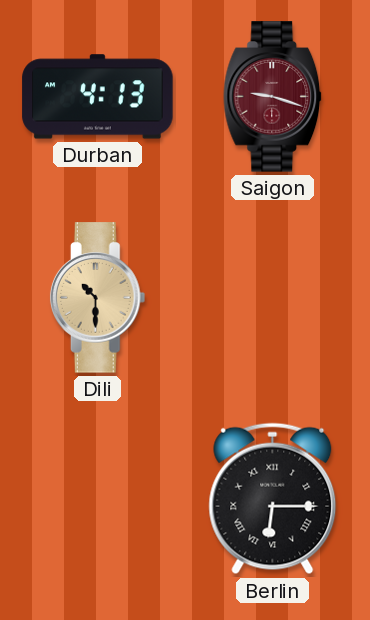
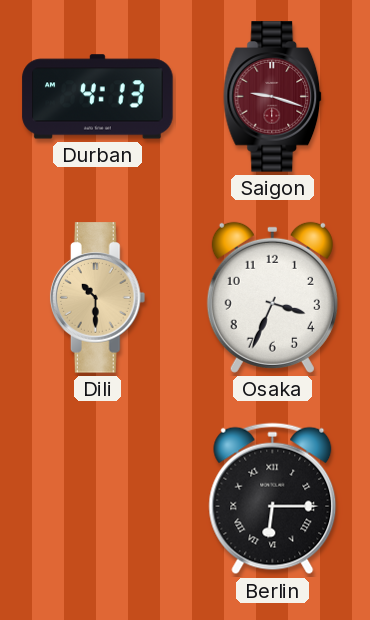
Osaka: none -> 3:34
